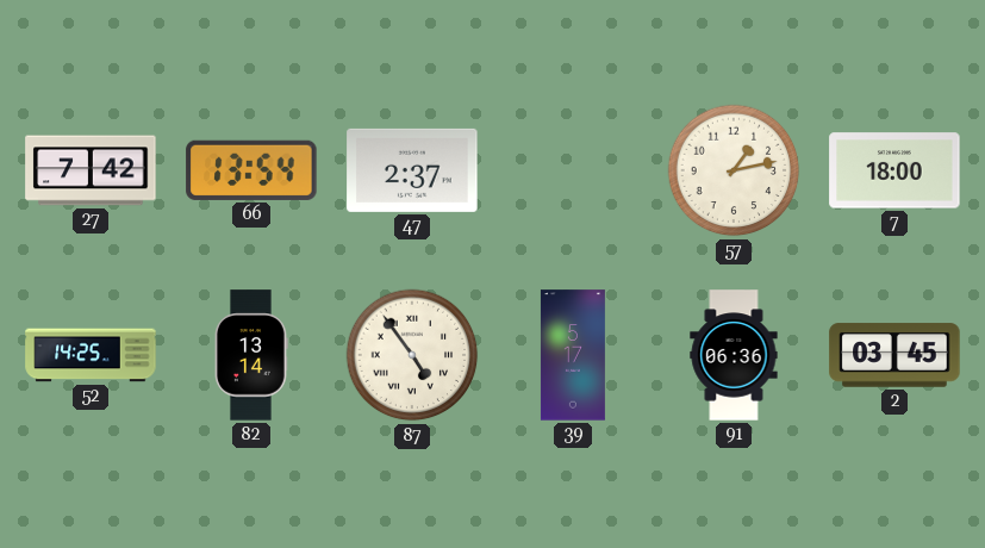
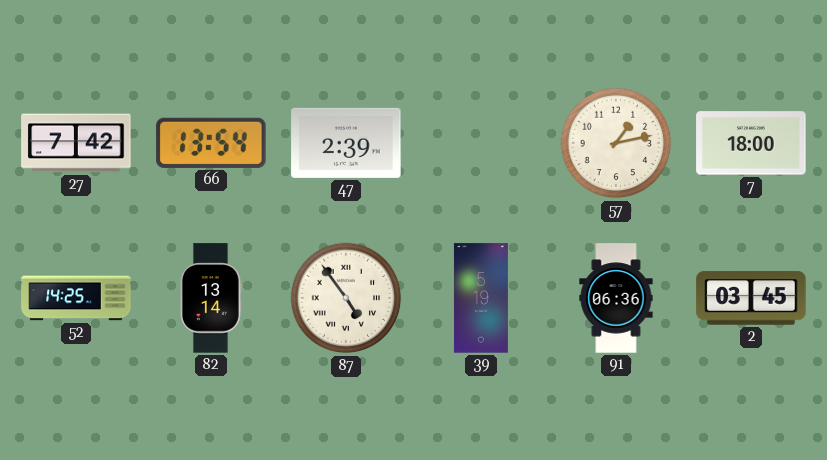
47: 2:37 -> 2:39
39: 5:17 -> 5:19
